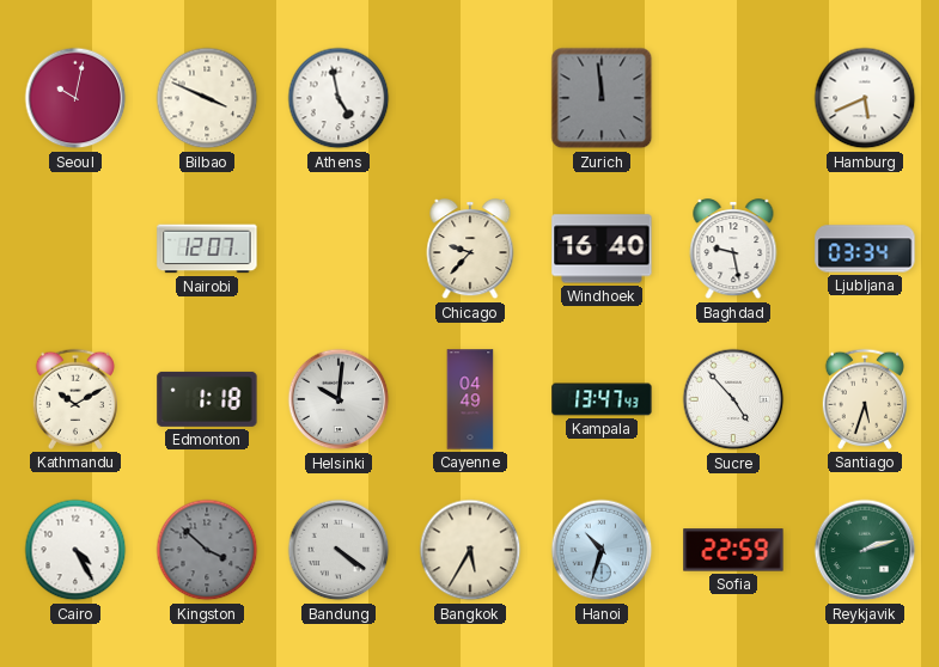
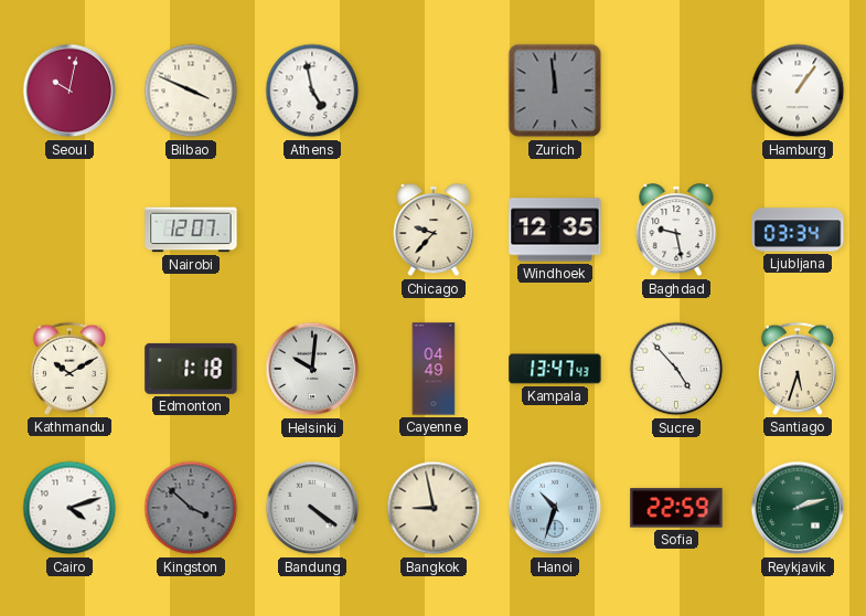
Hamburg: 5:41 -> 1:06
Windhoek: 16:40 -> 12:35
Cairo: 4:25 -> 4:12
Bangkok: 5:35 -> 8:58
